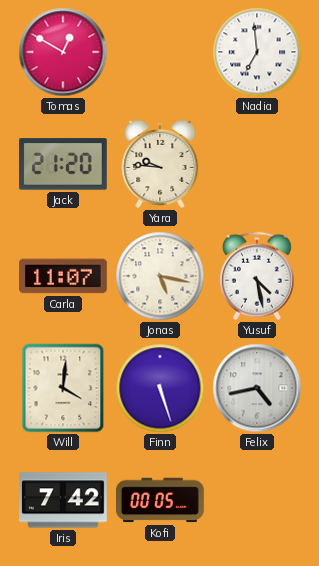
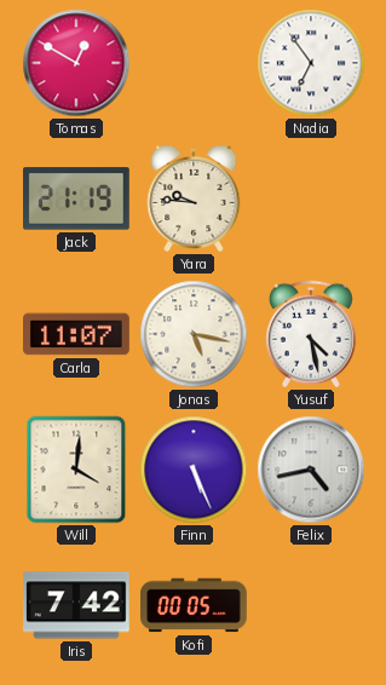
Nadia: 6:59 -> 6:54
Jack: 21:20 -> 21:19
Finn: 5:27 -> 5:26
